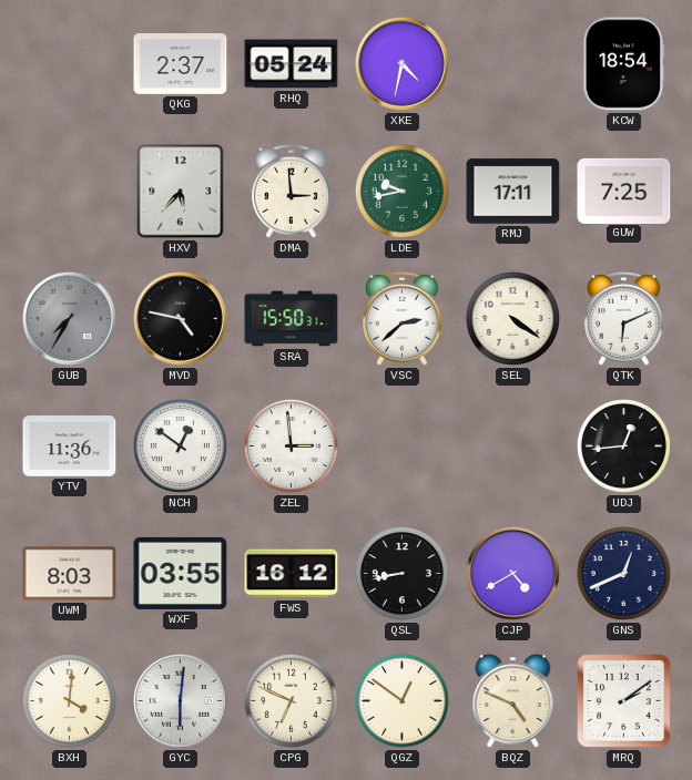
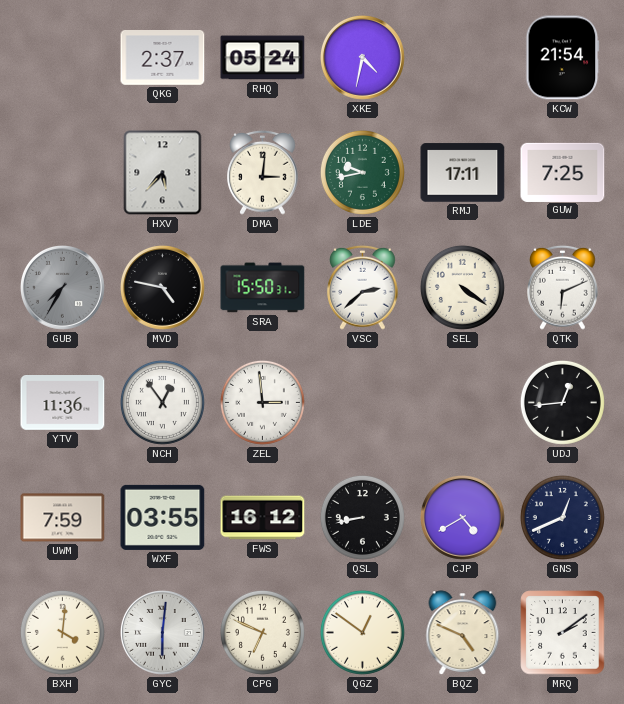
KCW: 18:54 -> 21:54
DMA: 2:59 -> 3:01
NCH: 12:51 -> 12:54
UWM: 8:03 -> 7:59
